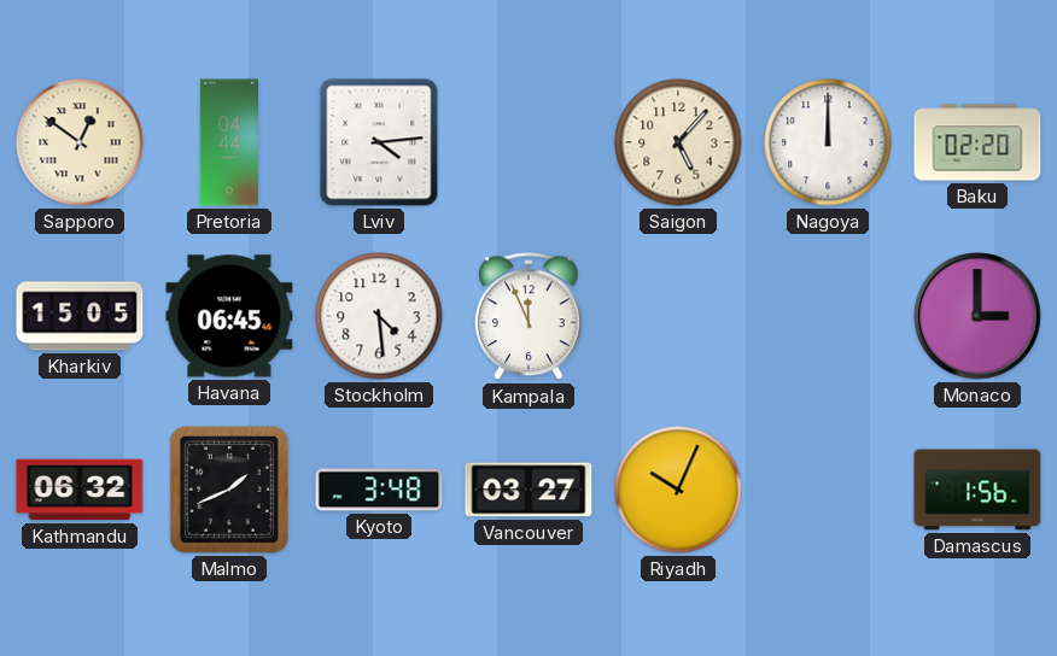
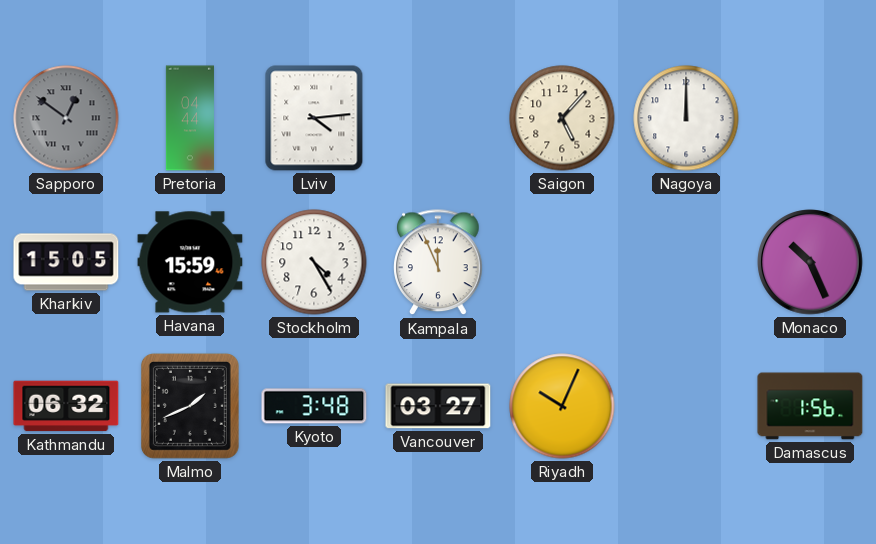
Sapporo dial: cream -> grey
Baku: 02:20 -> none
Havana: 06:45 -> 15:59
Stockholm: 4:29 -> 4:25
Monaco: 3:00 -> 10:26
